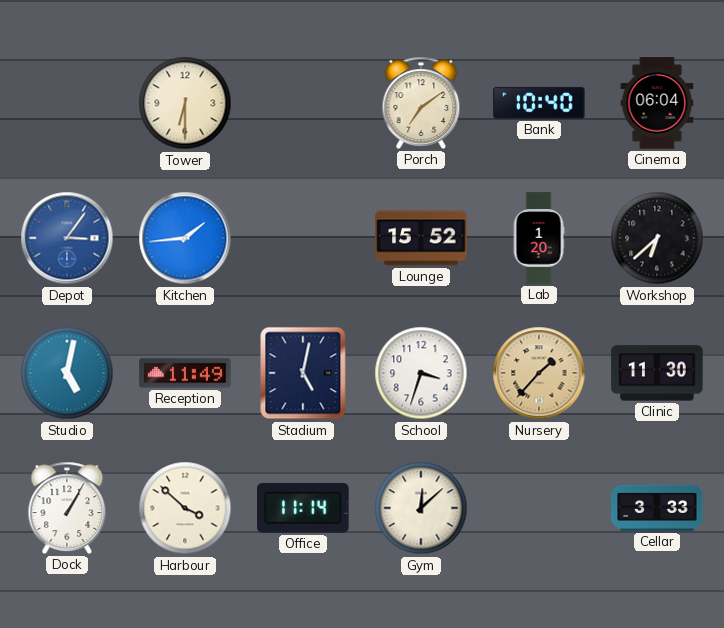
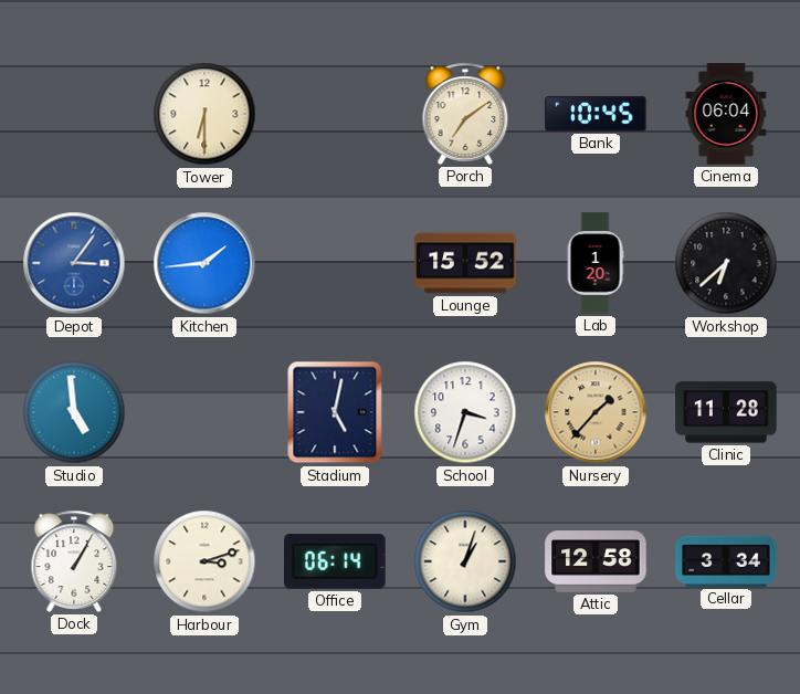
Bank: 10:40 -> 10:45
Studio: 5:02 -> 4:59
Reception: 11:49 -> none
Clinic: 11:30 -> 11:28
Harbour: 3:52 -> 3:12
Office: 11:14 -> 06:14
Gym: 12:08 -> 1:03
Attic: none -> 12:58
Cellar: 3:33 -> 3:34
